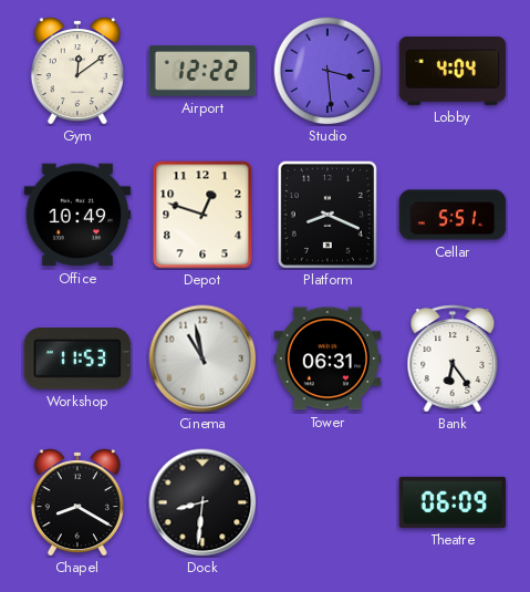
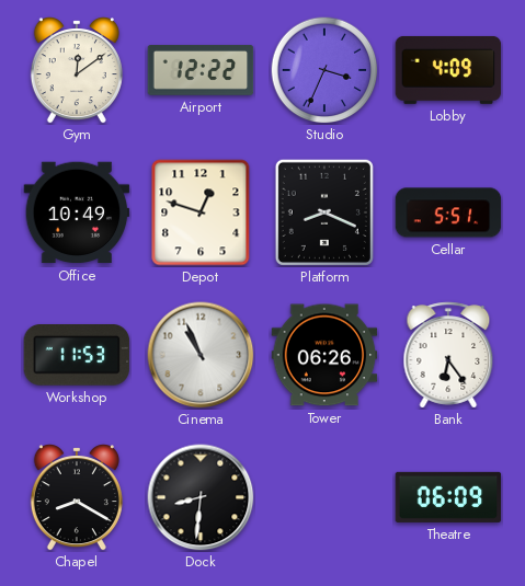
Studio: 3:29 -> 3:34
Lobby: 4:04 -> 4:09
Cinema: 10:58 -> 10:56
Tower: 06:31 -> 06:26
